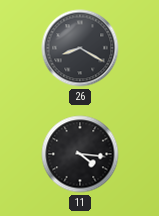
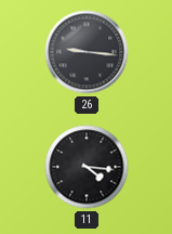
26: 8:20 -> 9:16
